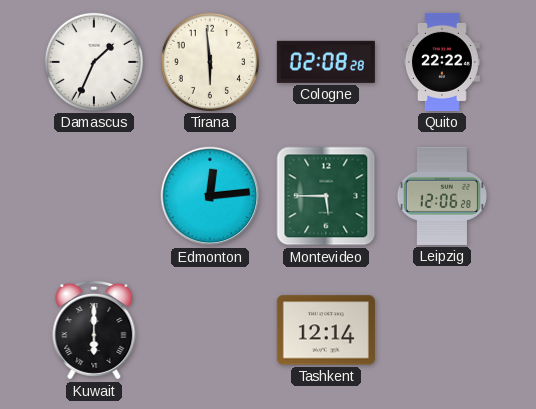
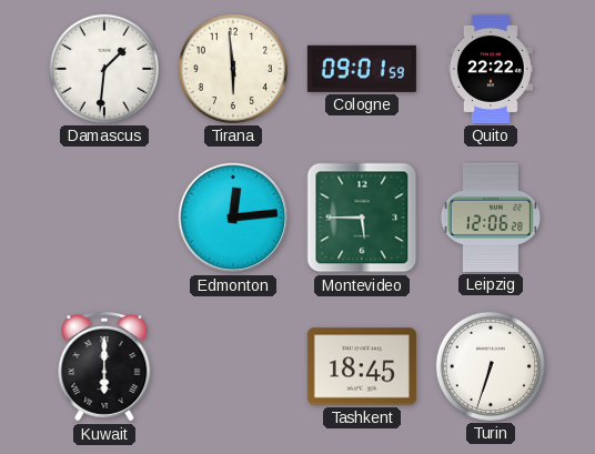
Damascus: 1:34 -> 1:31
Cologne: 02:08 -> 09:01
Tashkent: 12:14 -> 18:45
Turin: none -> 6:33
